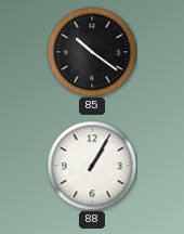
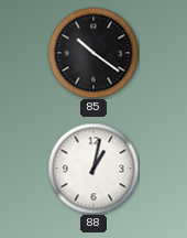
88: 1:05 -> 1:02
